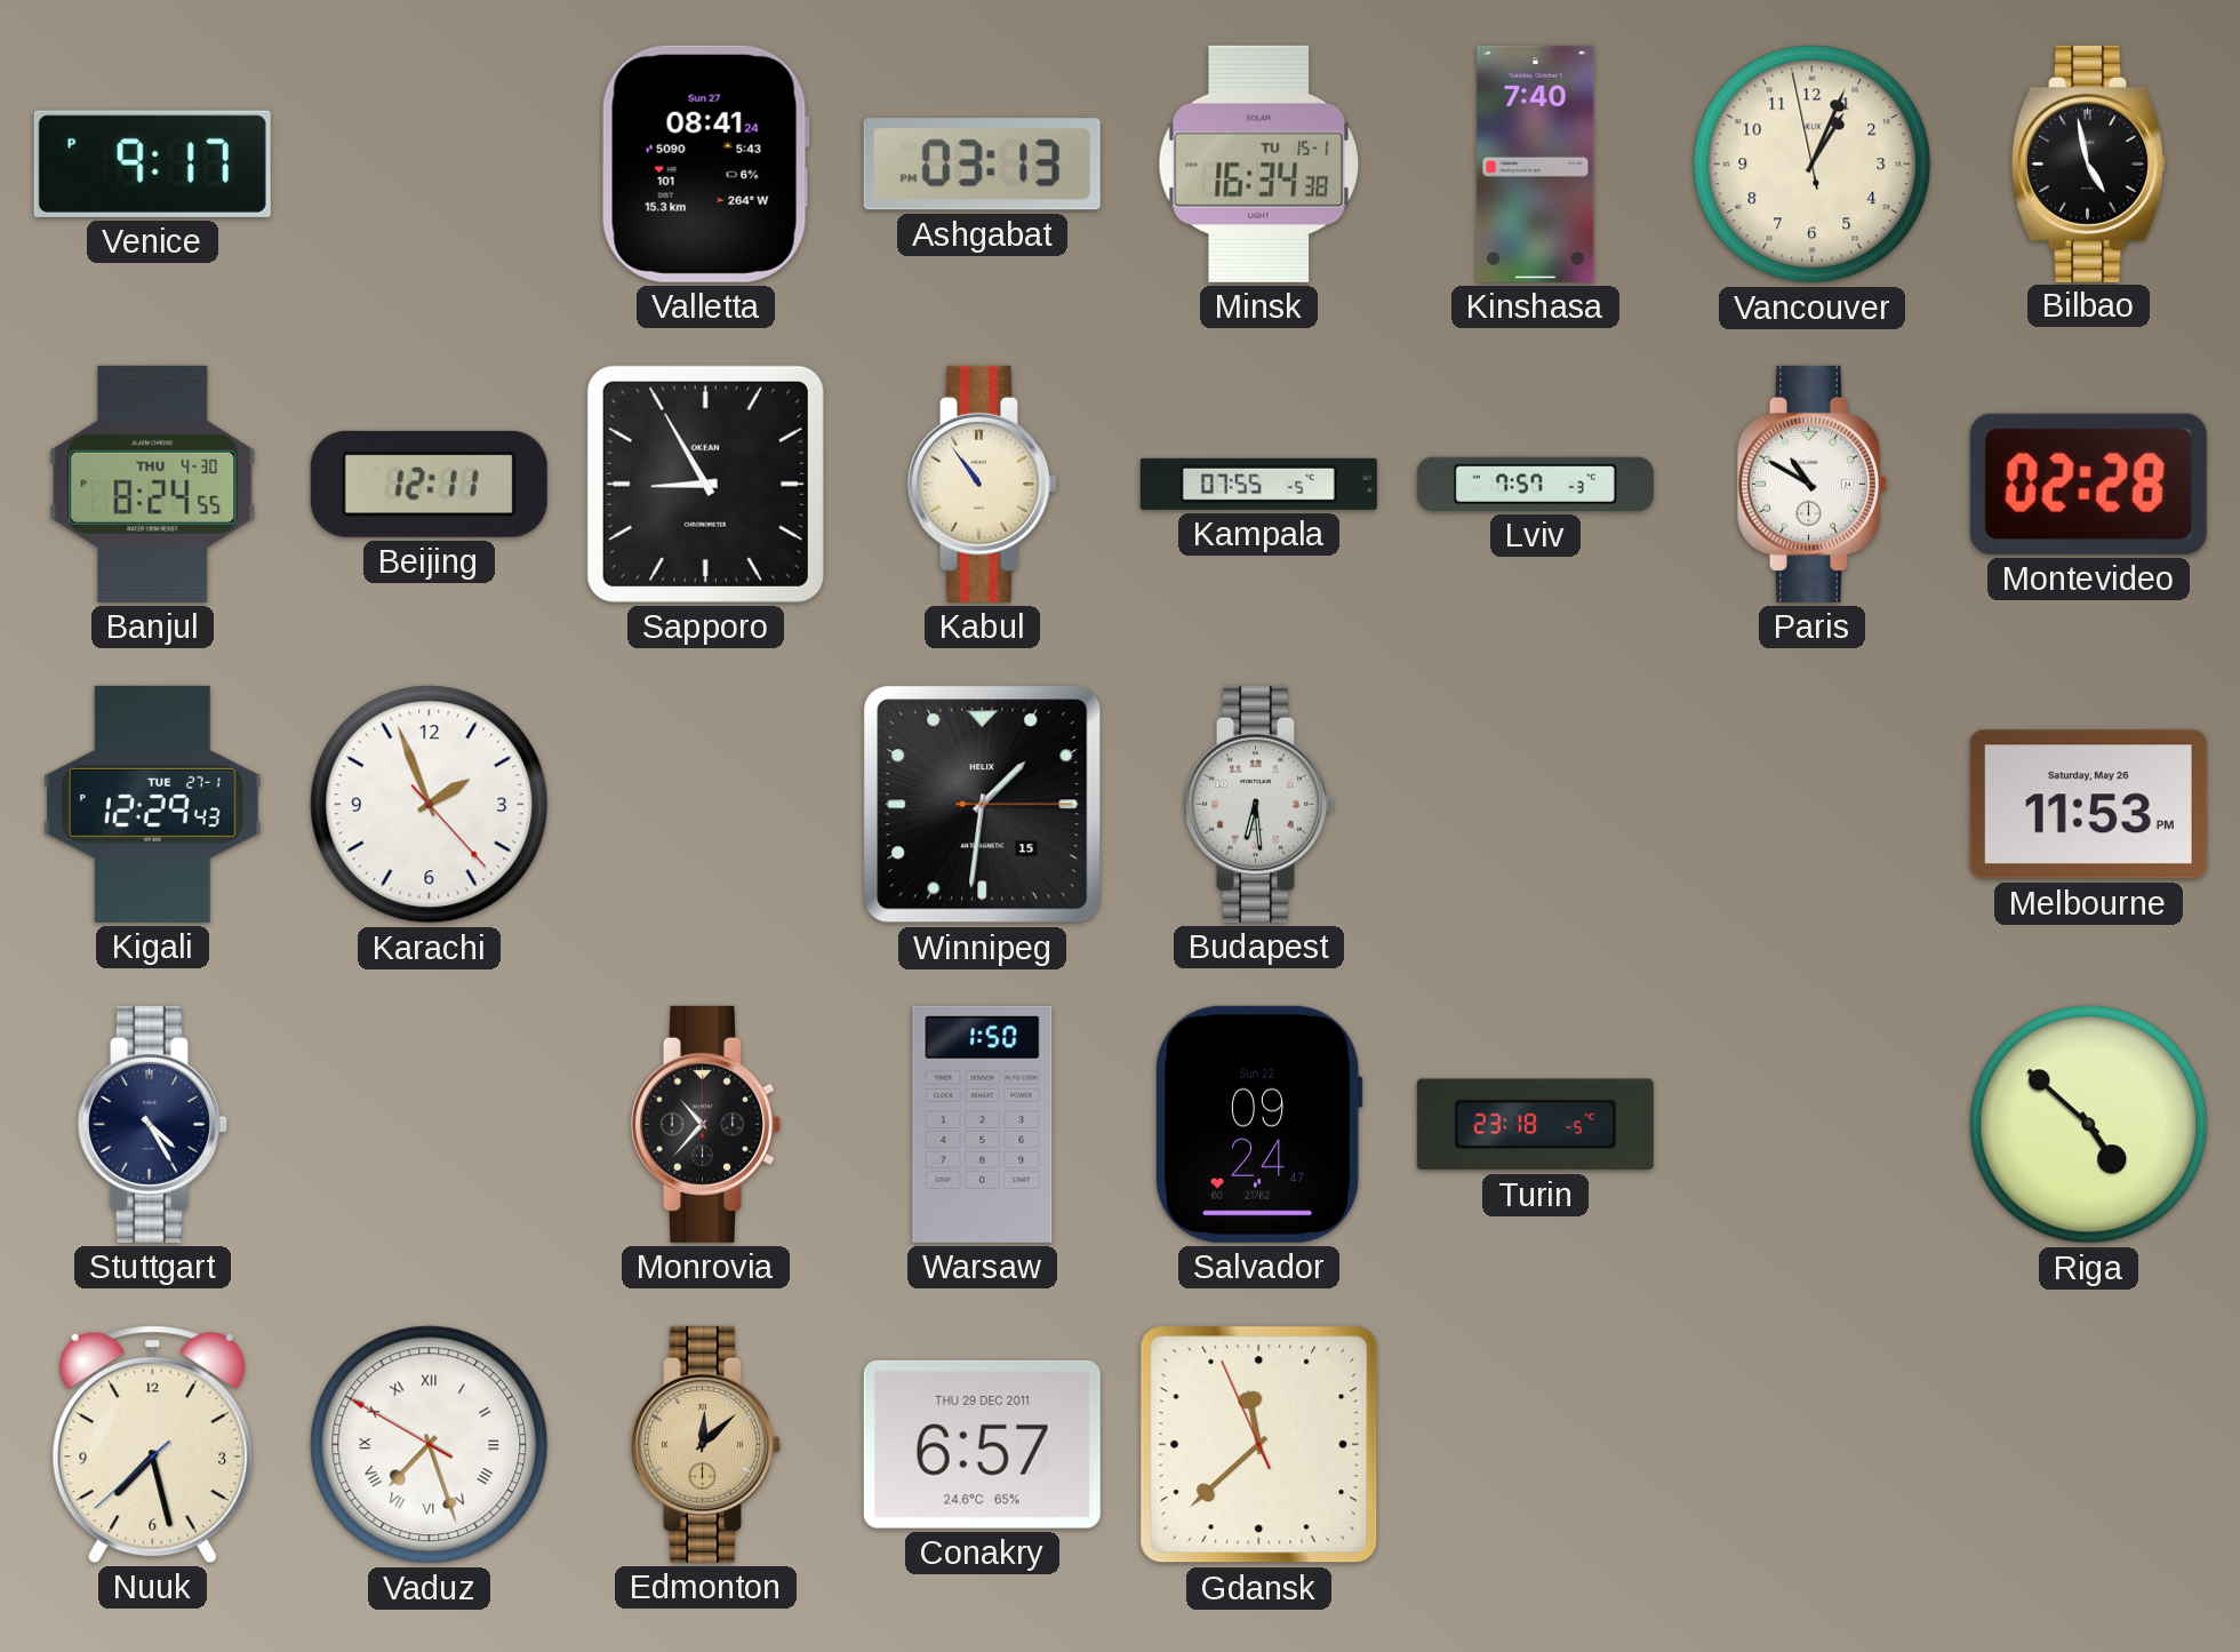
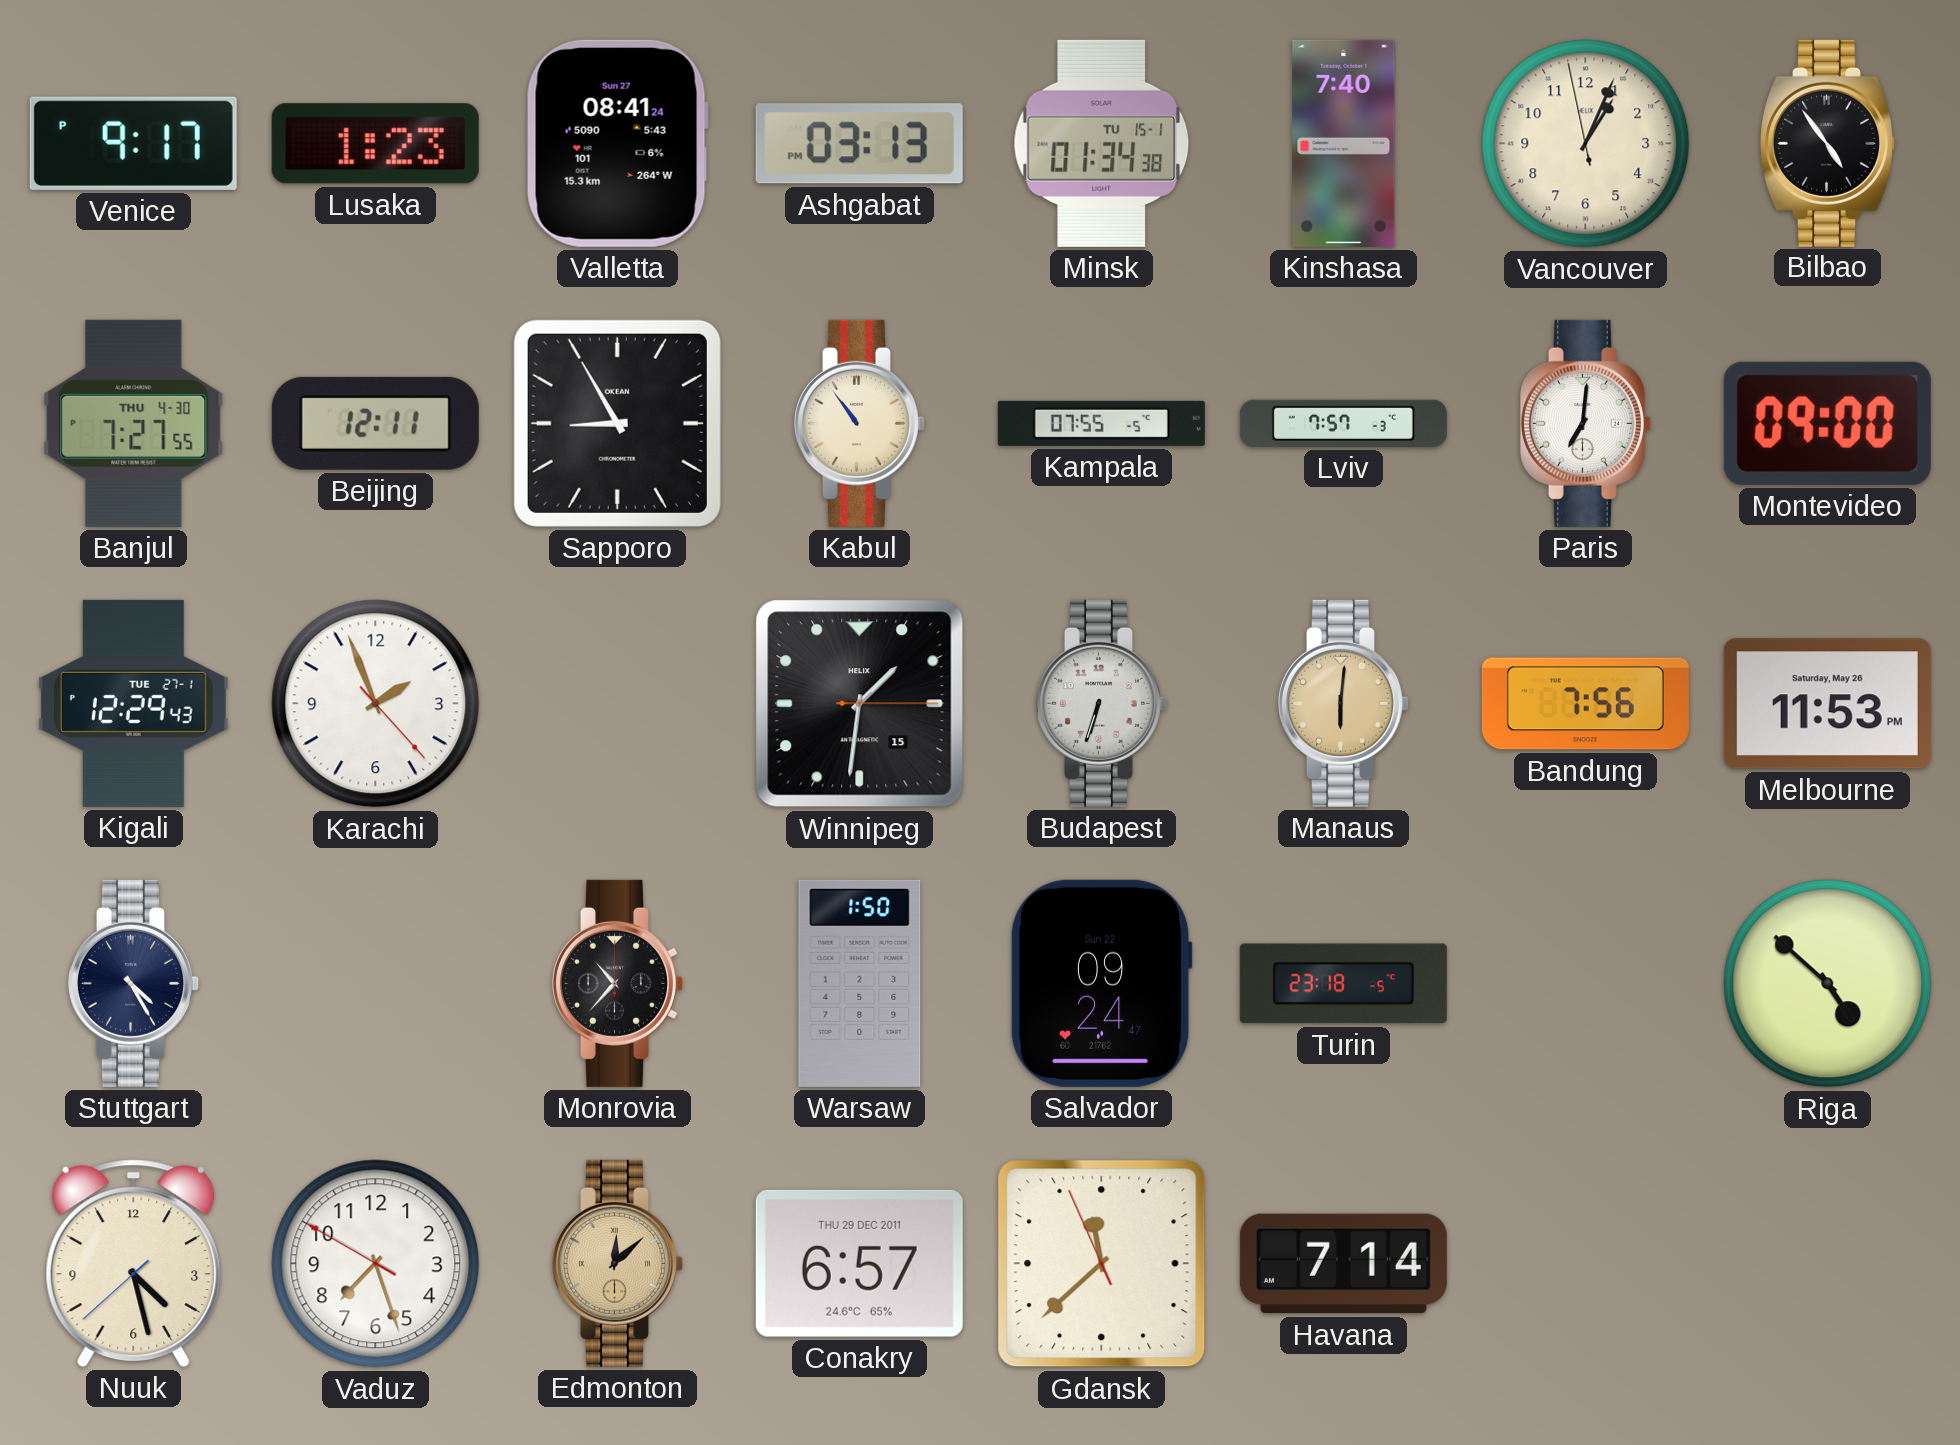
Lusaka: none -> 1:23
Minsk: 16:34 -> 01:34
Bilbao: 4:58 -> 4:54
Banjul: 8:24 -> 7:27
Paris: 10:50 -> 7:01
Montevideo: 02:28 -> 09:00
Budapest: 6:29 -> 6:33
Manaus: none -> 6:01
Bandung: none -> 7:56
Nuuk: 7:27 -> 4:27
Vaduz numerals: Roman -> Arabic
Havana: none -> 7:14
